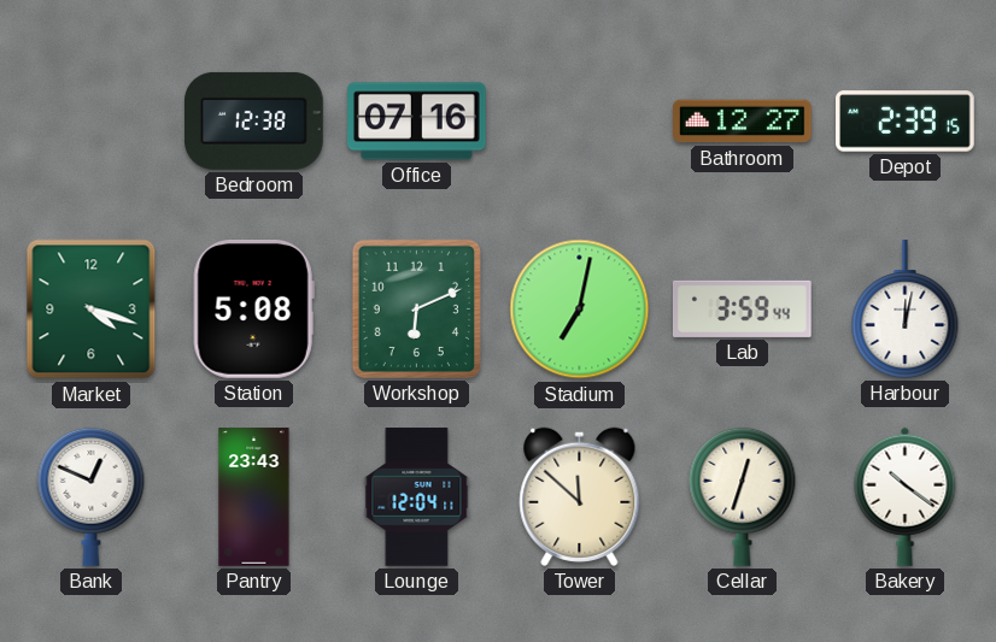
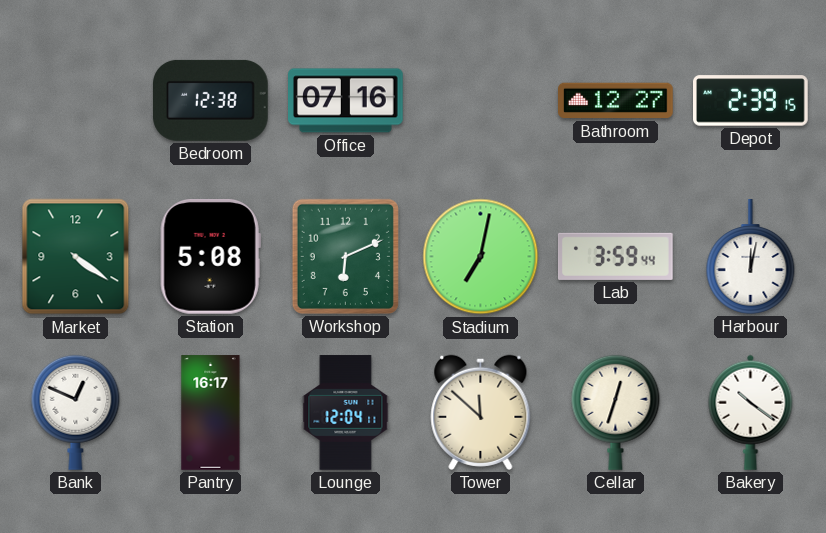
Market: 4:18 -> 4:21
Pantry: 23:43 -> 16:17
